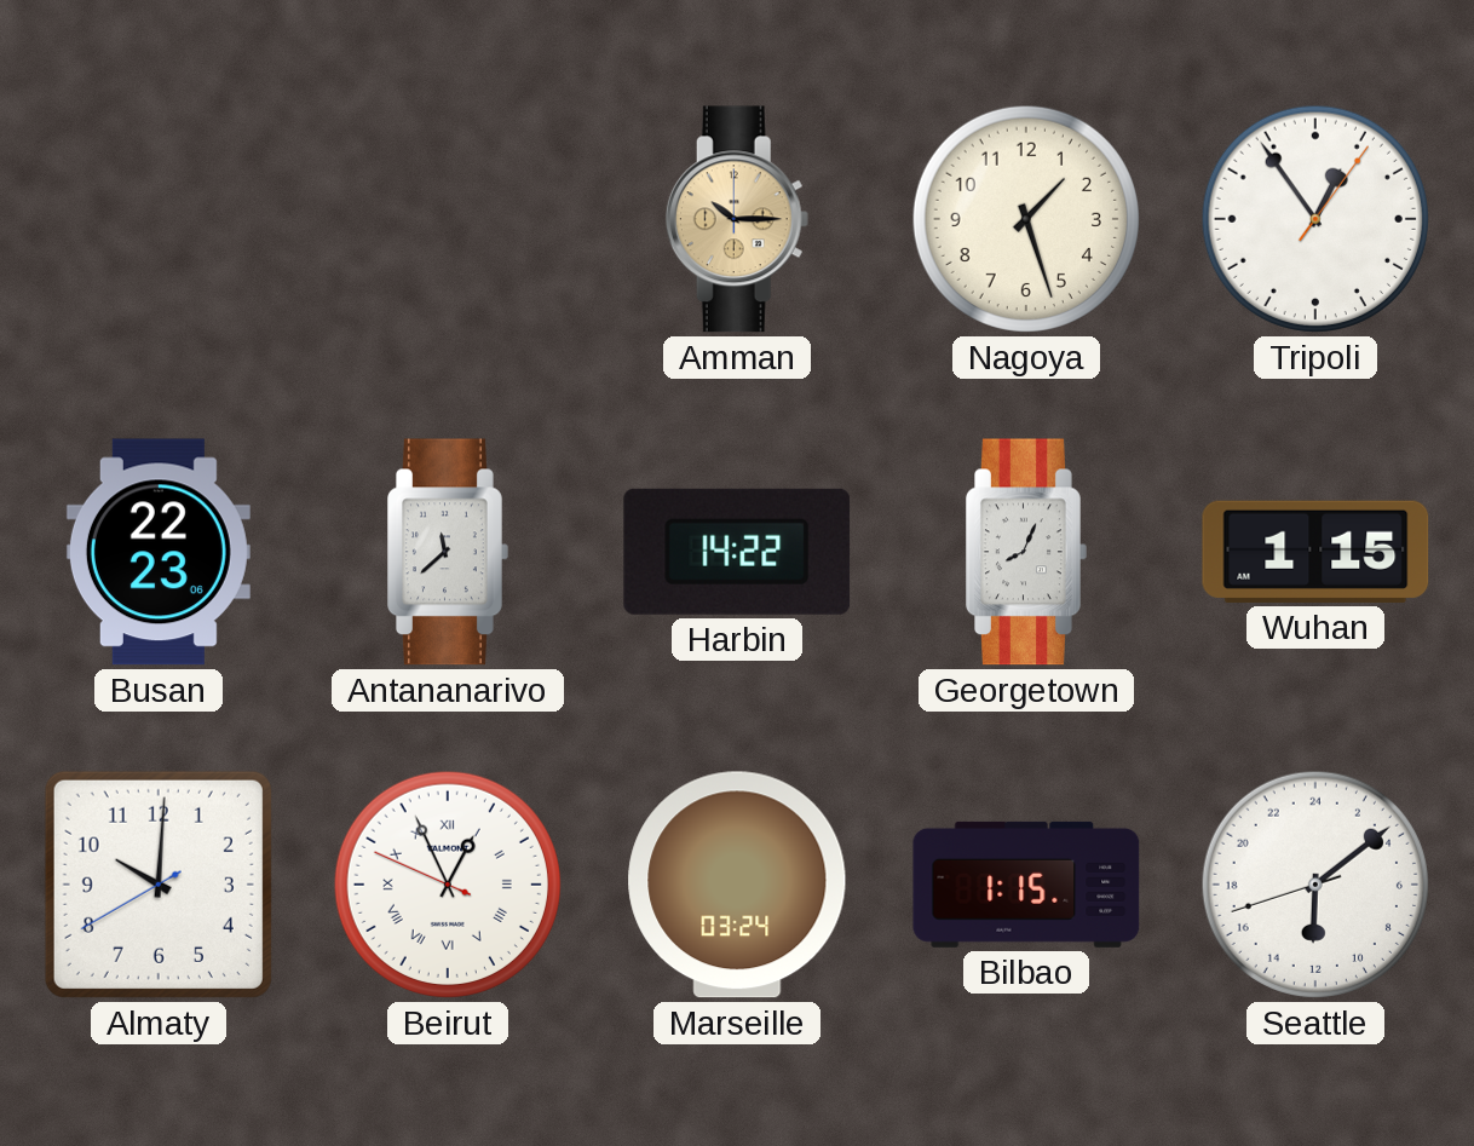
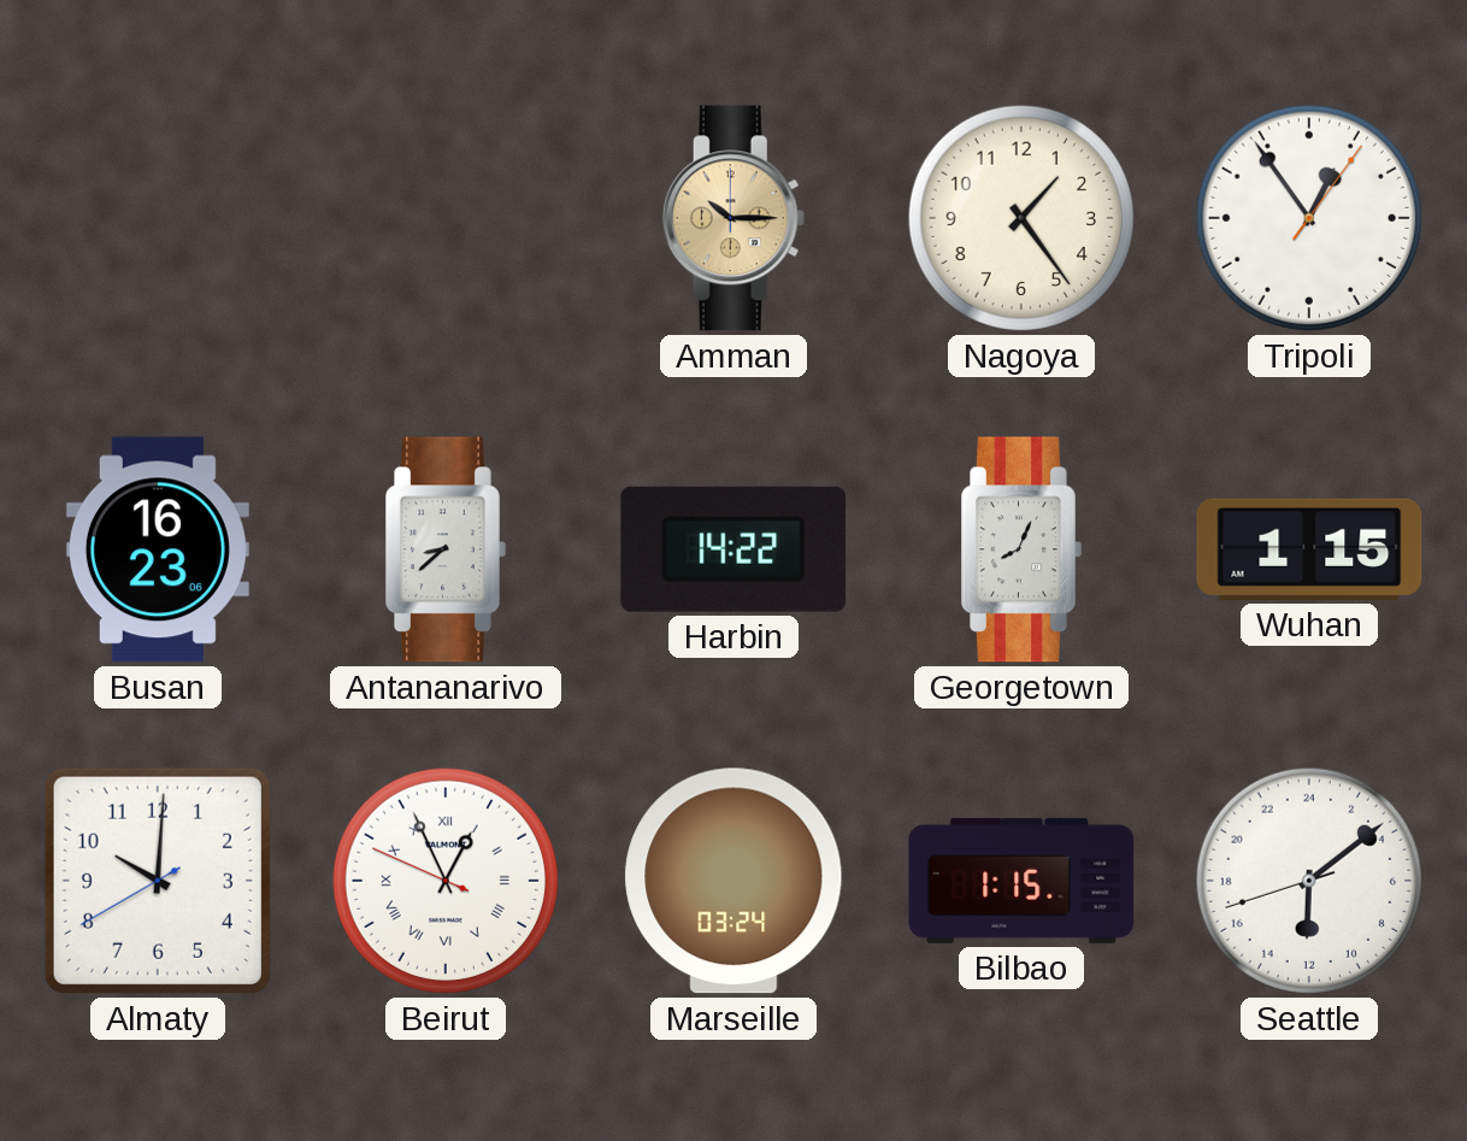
Nagoya: 1:27 -> 1:24
Busan: 22:23 -> 16:23
Antananarivo: 11:38 -> 8:38
